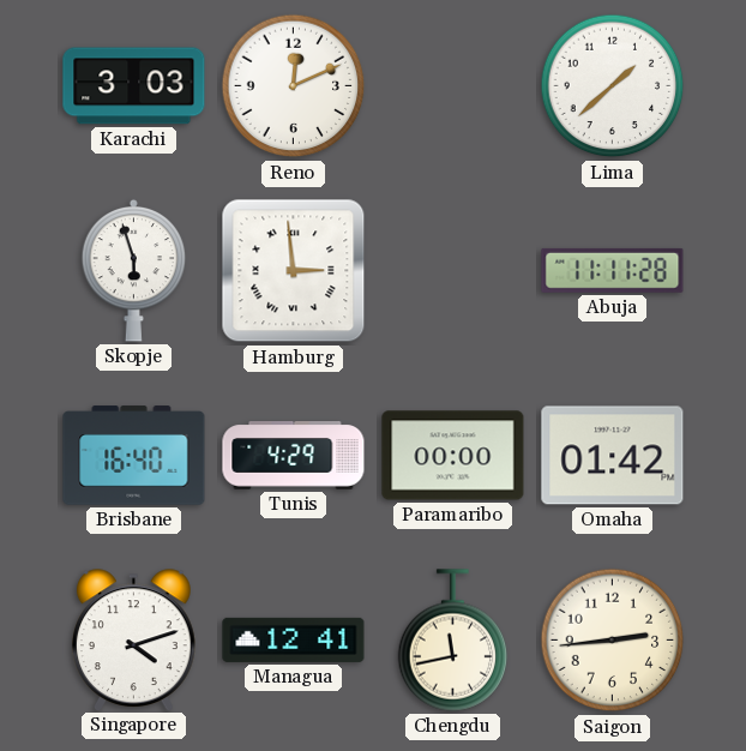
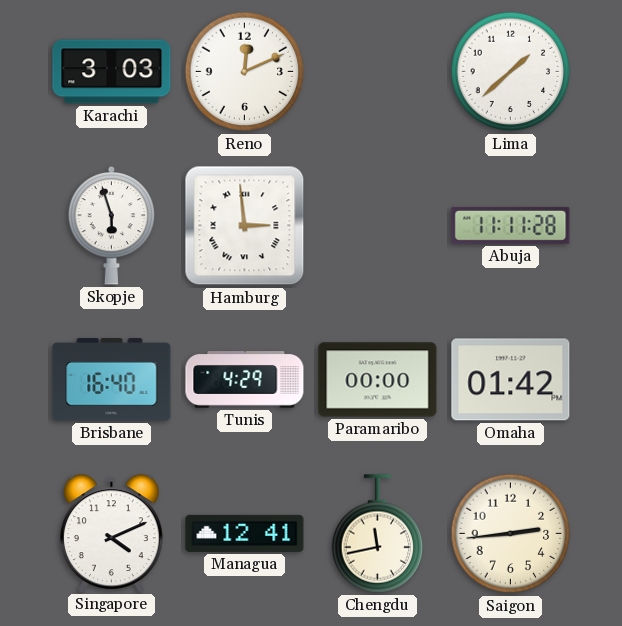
Singapore: 4:12 -> 4:11
